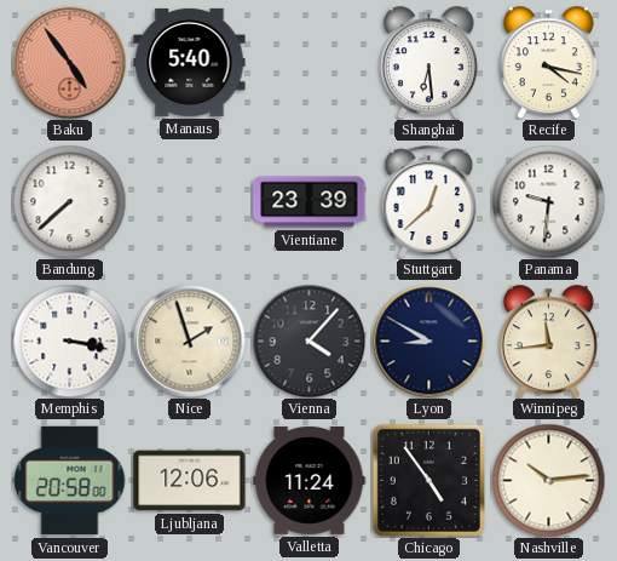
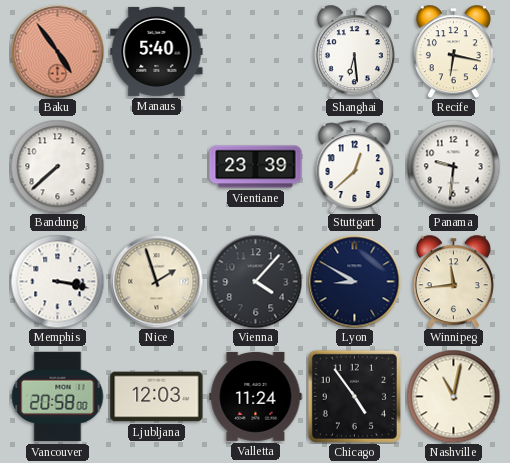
Recife: 4:17 -> 6:17
Ljubljana: 12:06 -> 12:03
Nashville: 10:14 -> 11:02
